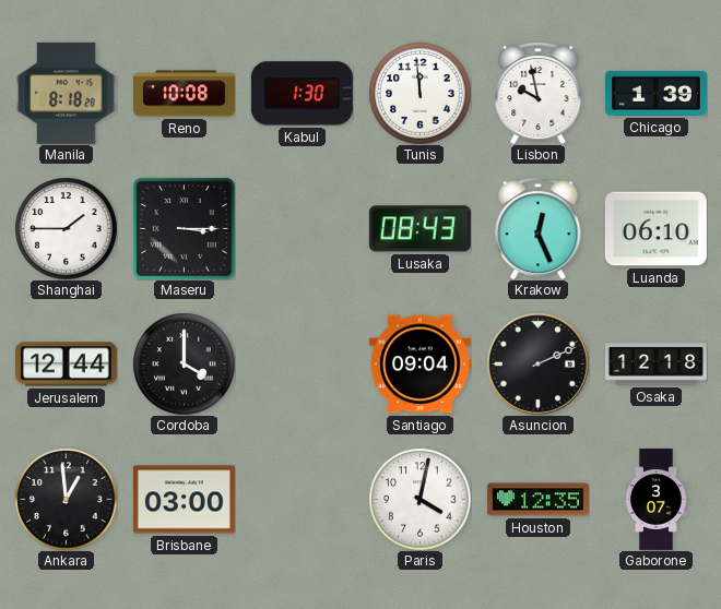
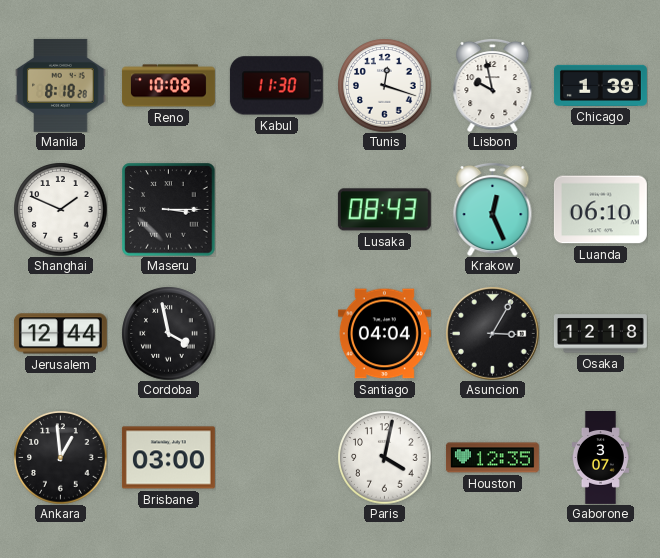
Kabul: 1:30 -> 11:30
Tunis: 11:59 -> 12:18
Shanghai: 1:45 -> 1:49
Cordoba: 4:00 -> 3:58
Santiago: 09:04 -> 04:04
Asuncion: 2:11 -> 3:05
